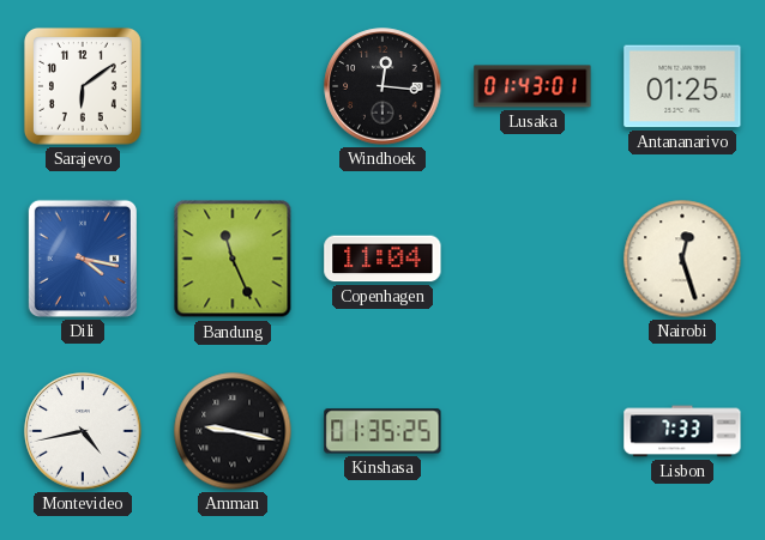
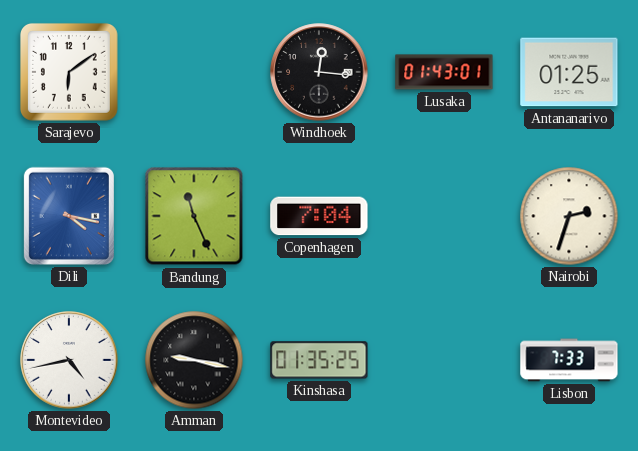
Copenhagen: 11:04 -> 7:04
Nairobi: 12:27 -> 2:33
